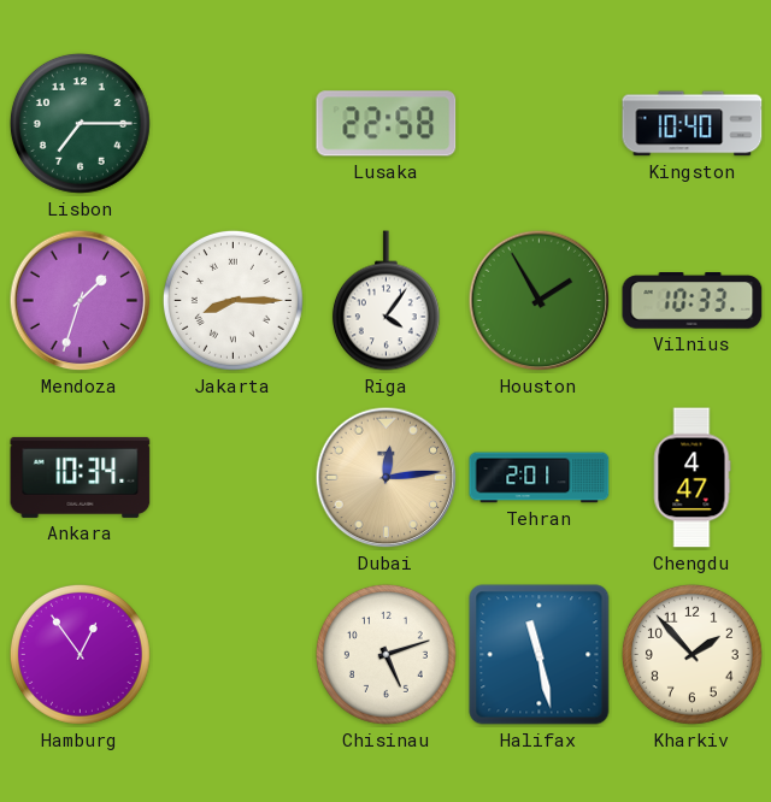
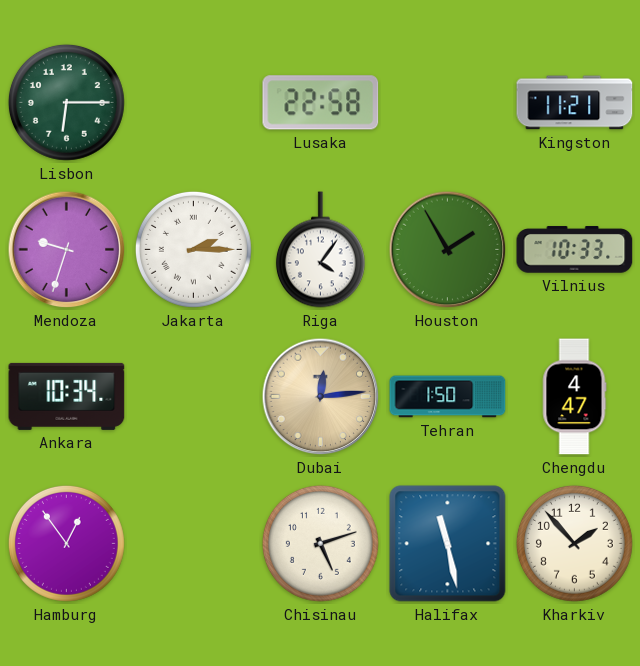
Lisbon: 7:15 -> 6:15
Kingston: 10:40 -> 11:21
Mendoza: 1:33 -> 9:33
Jakarta: 8:15 -> 2:15
Tehran: 2:01 -> 1:50
